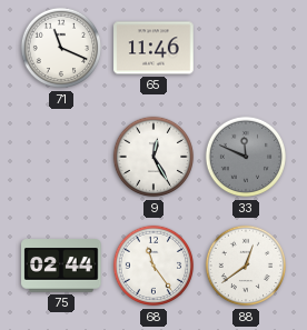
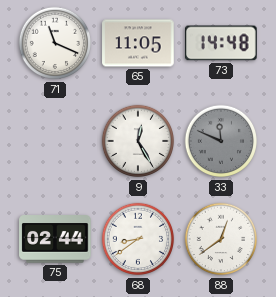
65: 11:46 -> 11:05
73: none -> 14:48
68: 11:24 -> 8:39
